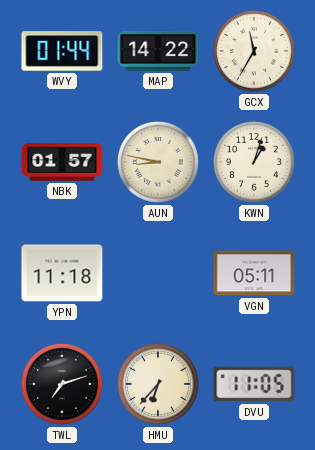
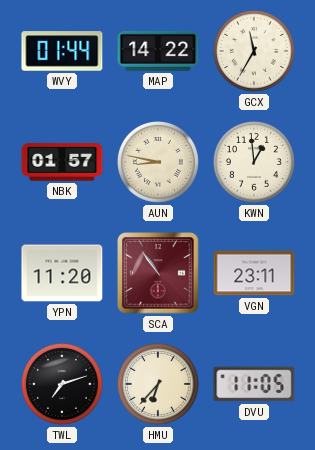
KWN: 1:03 -> 12:59
YPN: 11:18 -> 11:20
SCA: none -> 10:54
VGN: 05:11 -> 23:11
